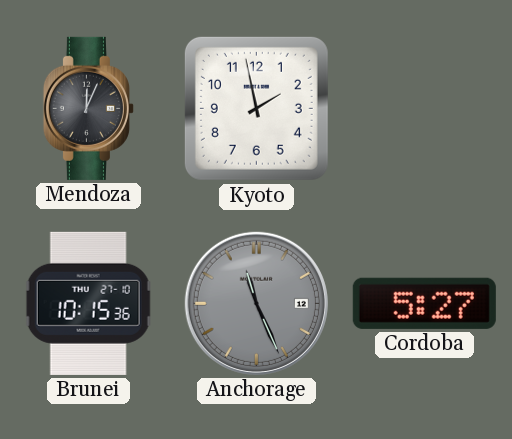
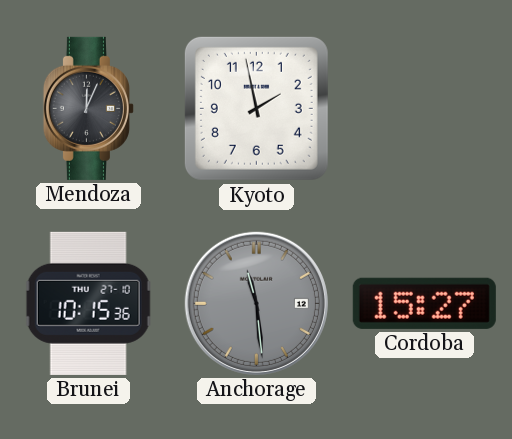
Anchorage: 11:26 -> 11:29
Cordoba: 5:27 -> 15:27
